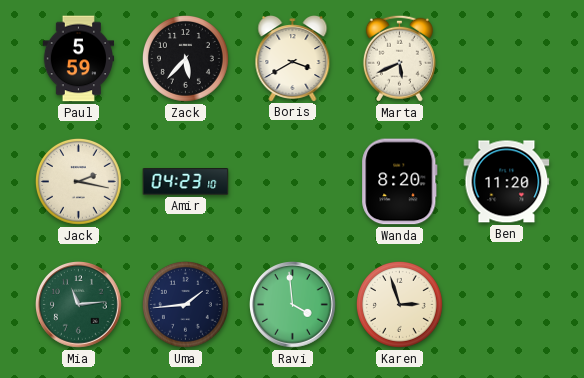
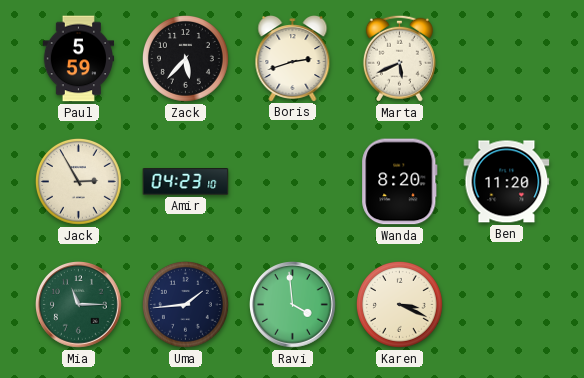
Boris: 3:40 -> 2:42
Jack: 2:17 -> 2:55
Mia: 11:14 -> 11:15
Karen: 2:57 -> 3:19
